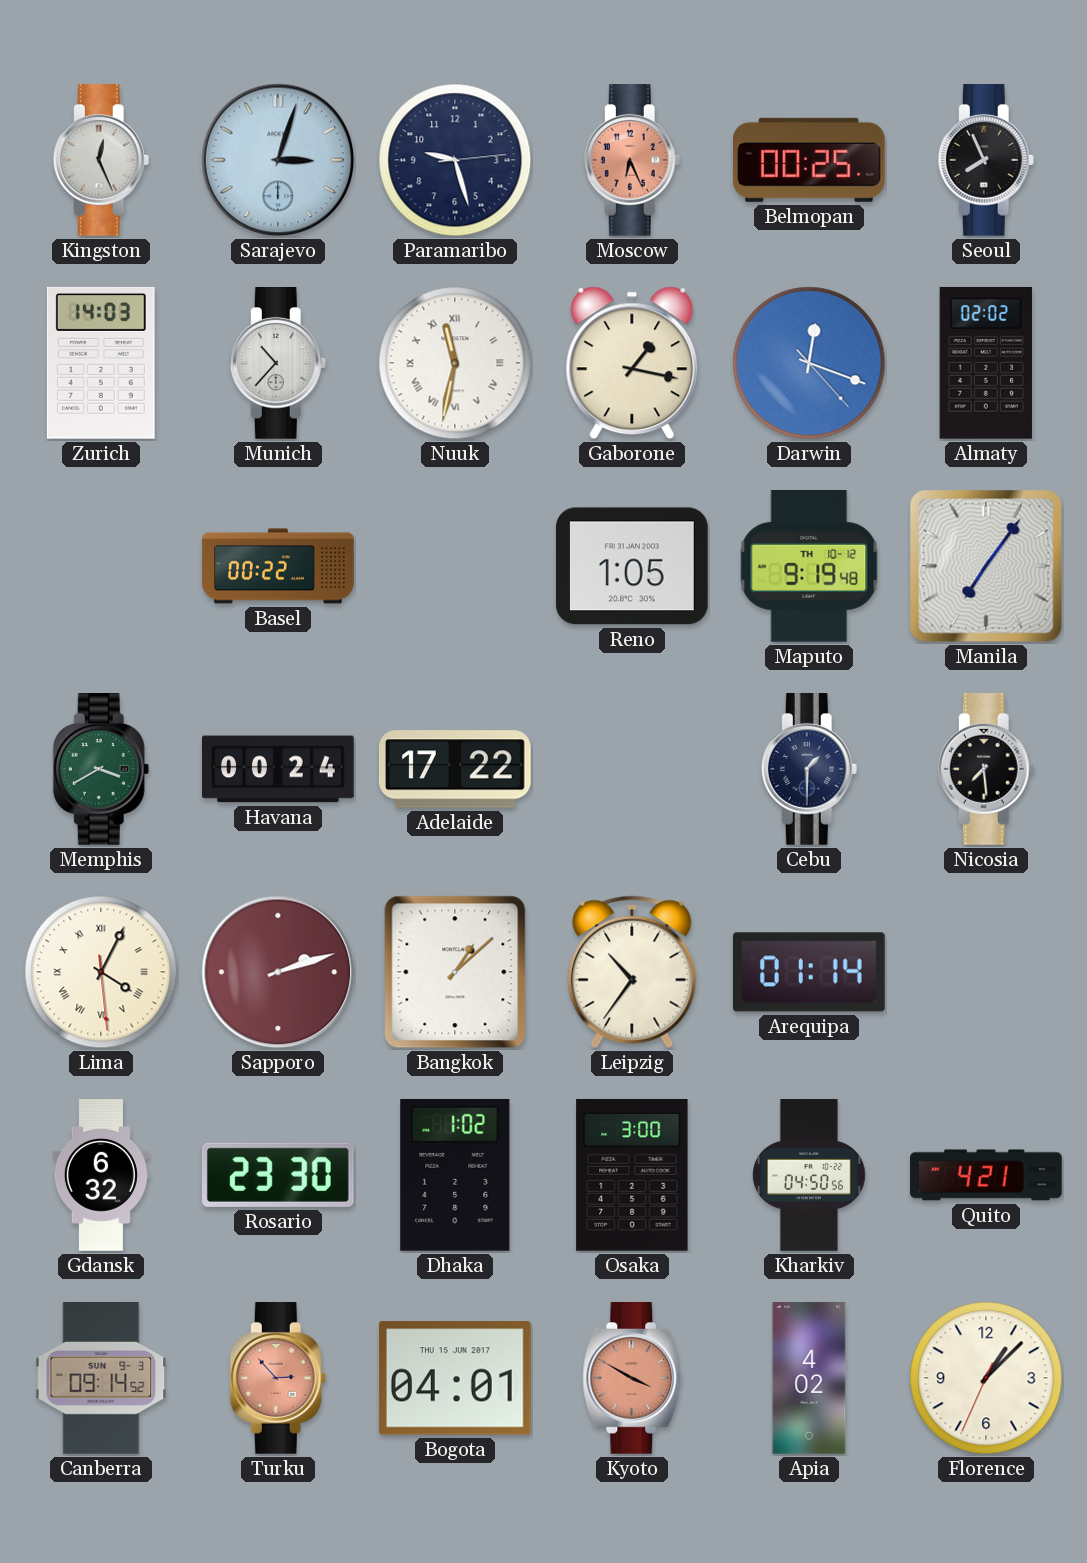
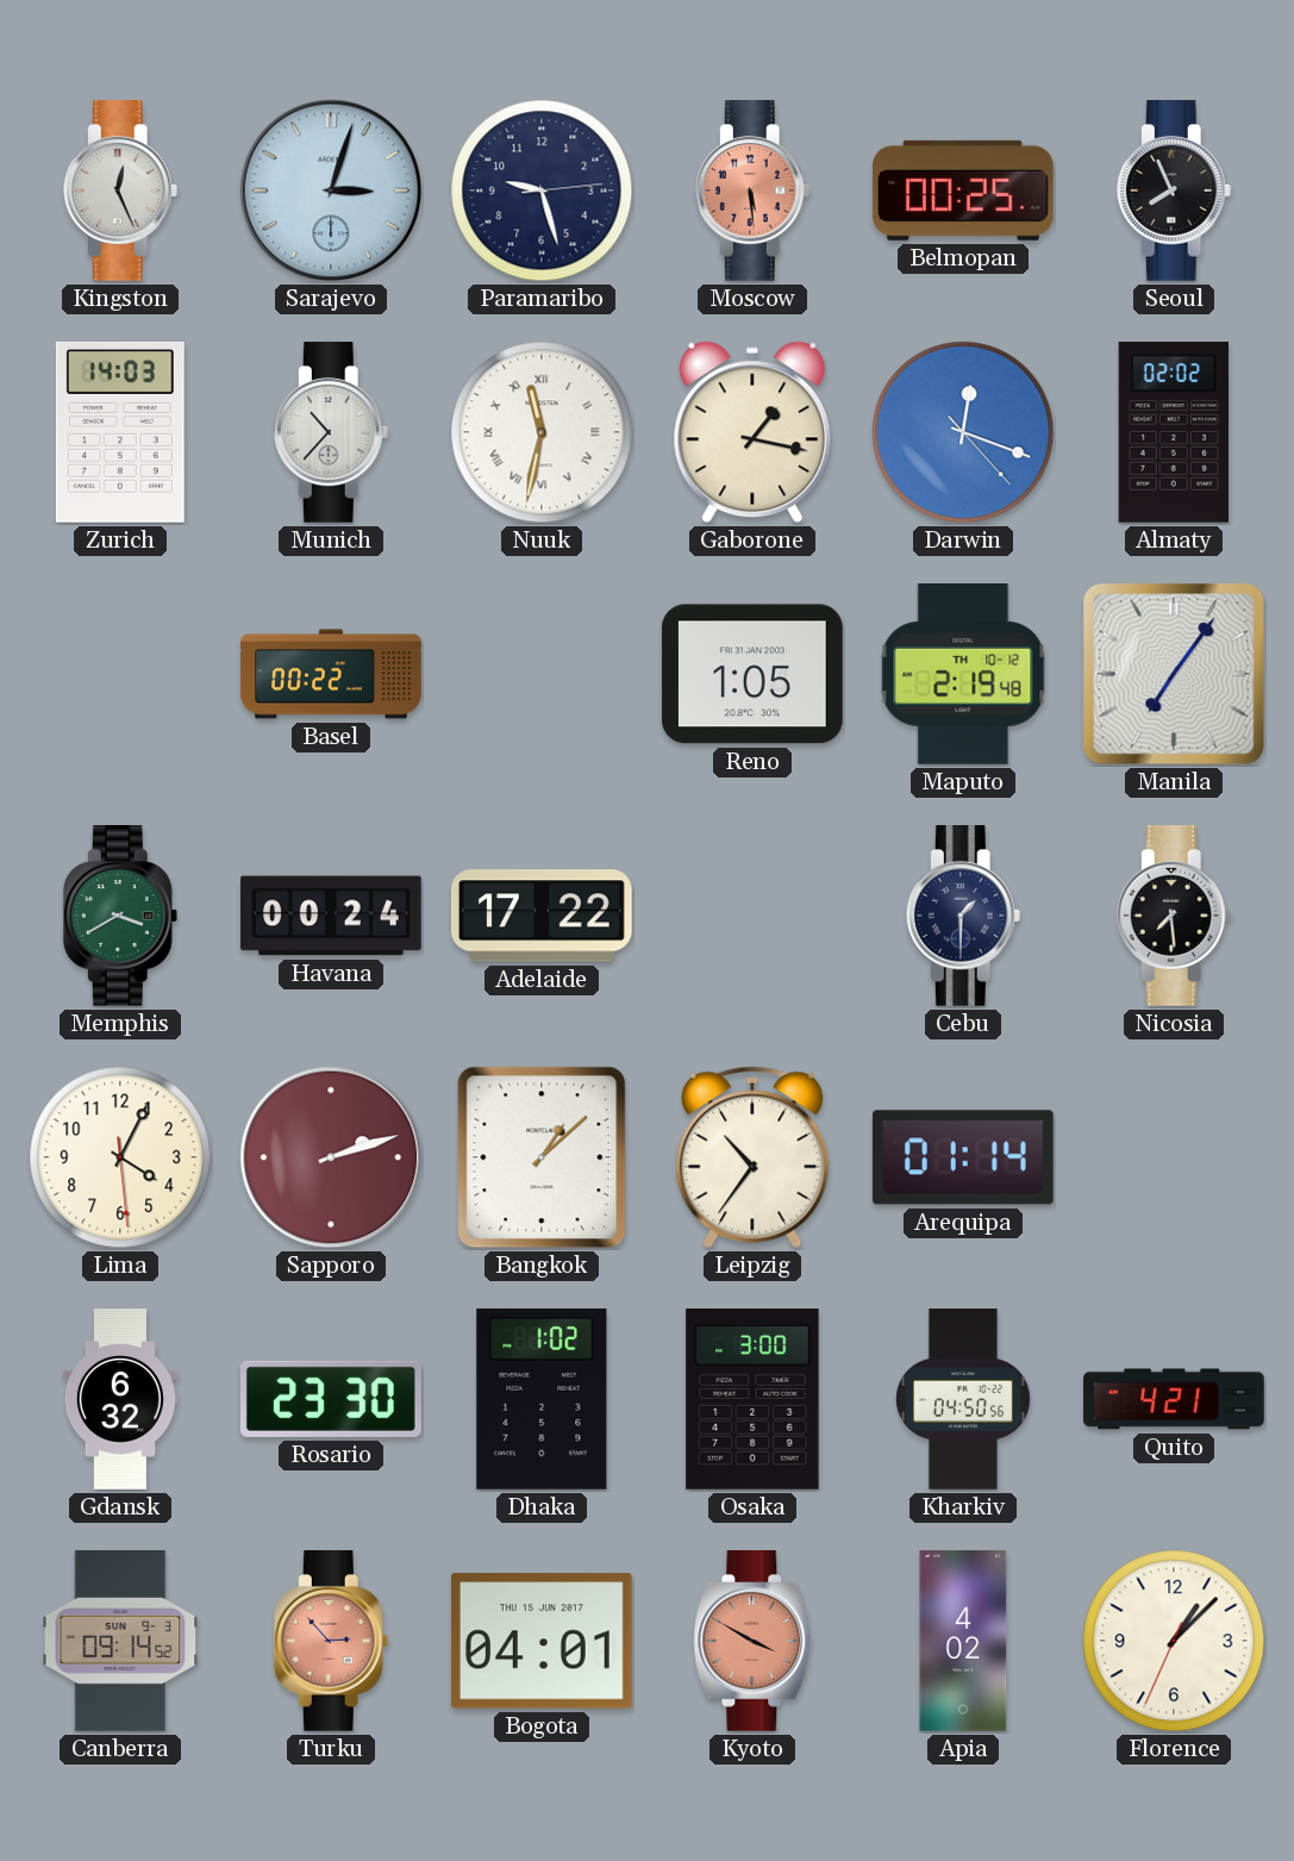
Moscow: 6:26 -> 5:29
Maputo: 9:19 -> 2:19
Lima numerals: Roman -> Arabic
